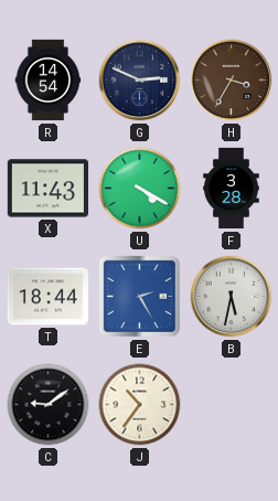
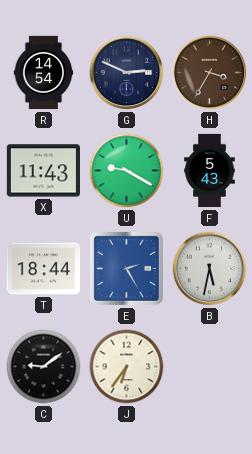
U: 4:20 -> 9:20
F: 3:28 -> 5:43
J: 10:36 -> 6:36
